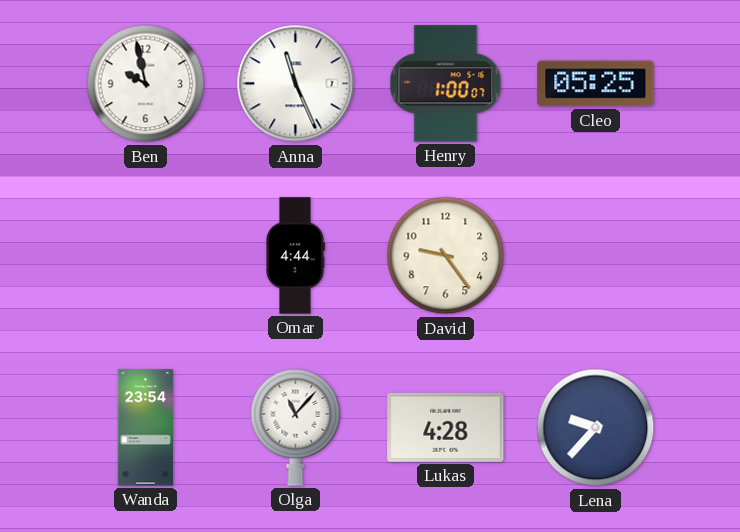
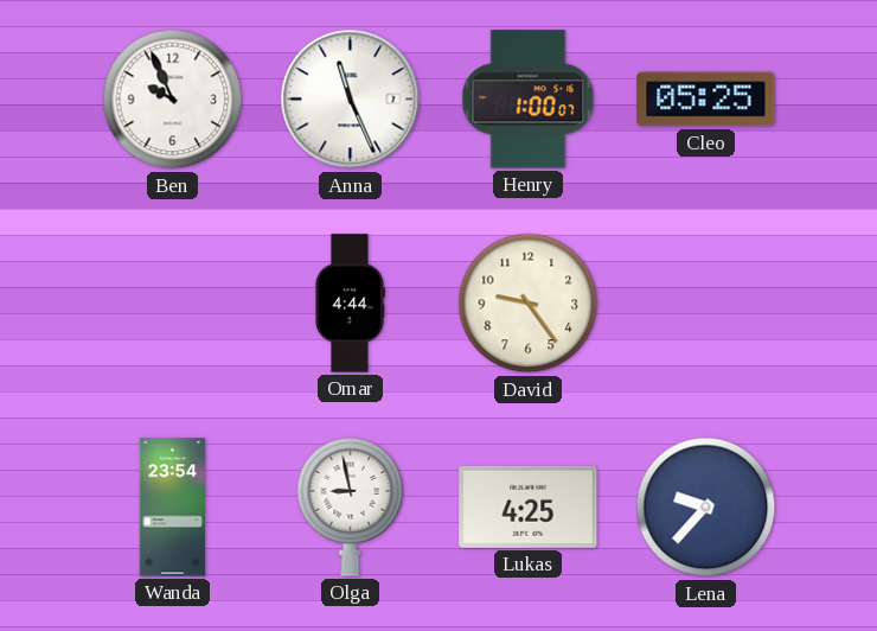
Ben: 9:58 -> 9:56
Olga: 11:07 -> 8:58
Lukas: 4:28 -> 4:25
